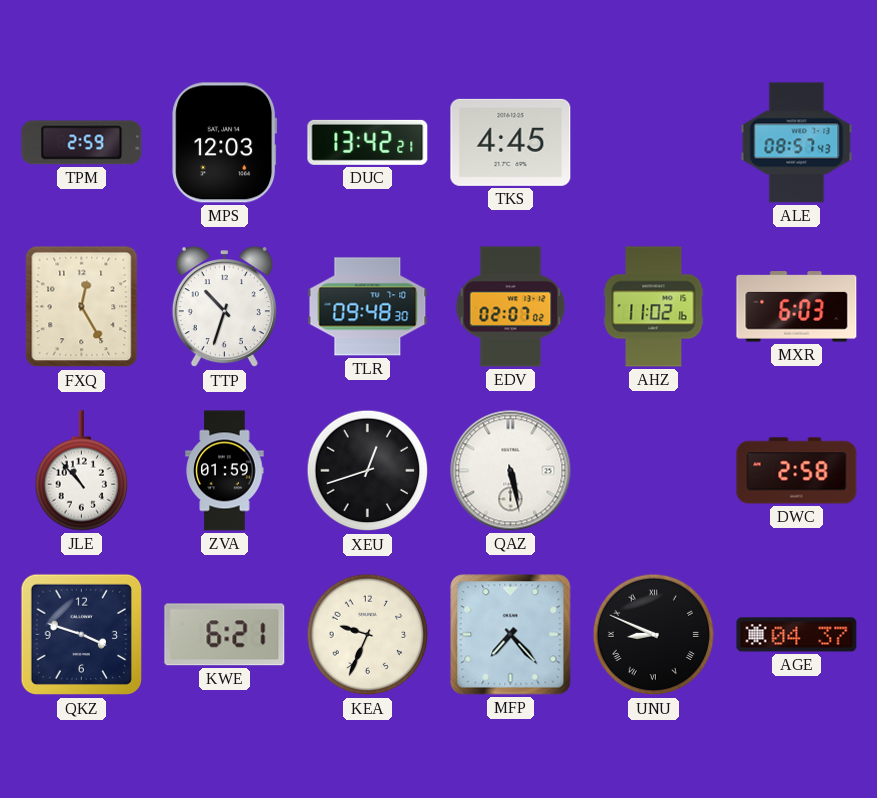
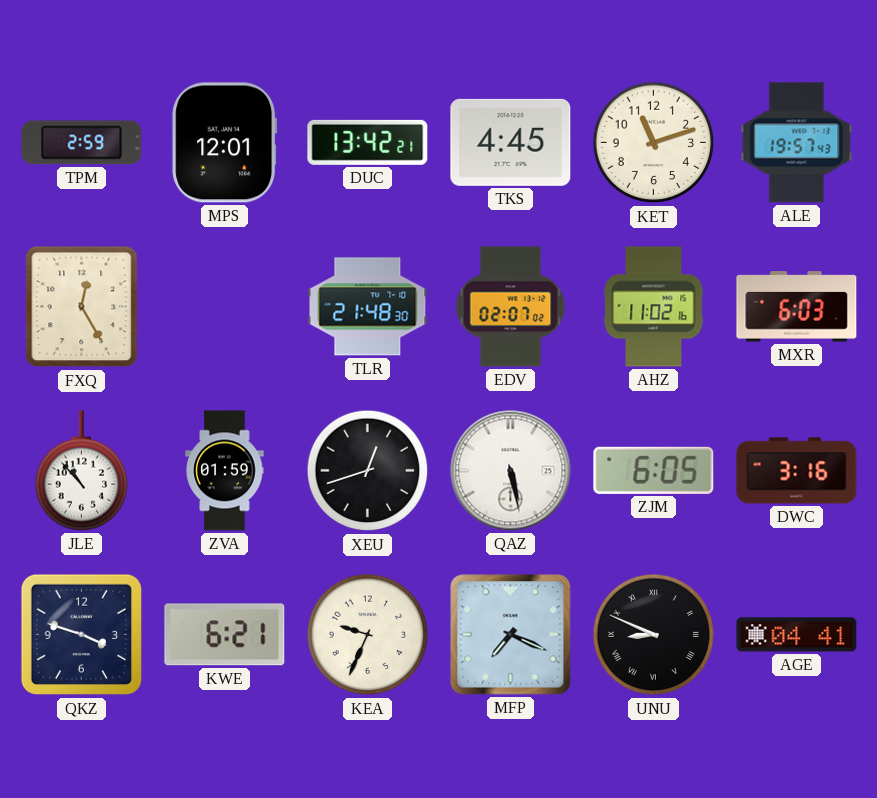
MPS: 12:03 -> 12:01
KET: none -> 11:12
ALE: 08:57 -> 19:57
TTP: 10:33 -> none
TLR: 09:48 -> 21:48
ZJM: none -> 6:05
DWC: 2:58 -> 3:16
MFP: 7:23 -> 7:19
AGE: 04:37 -> 04:41
